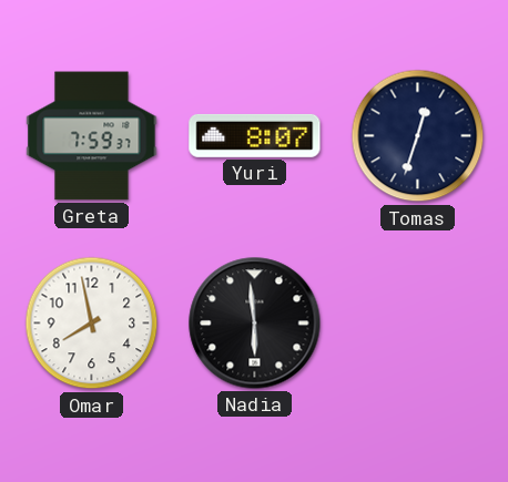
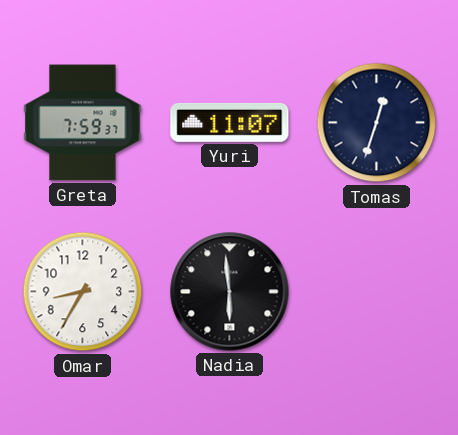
Yuri: 8:07 -> 11:07
Omar: 7:58 -> 8:35
